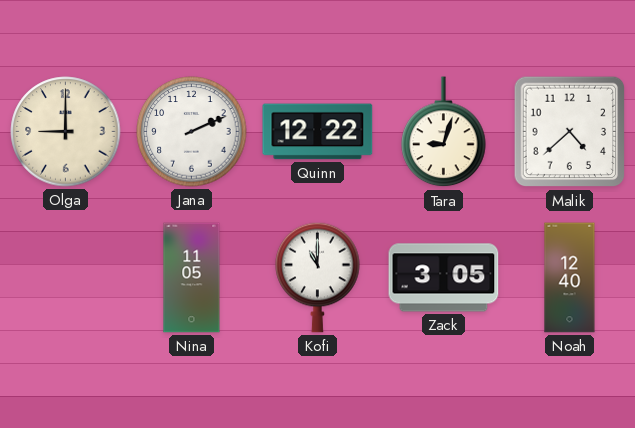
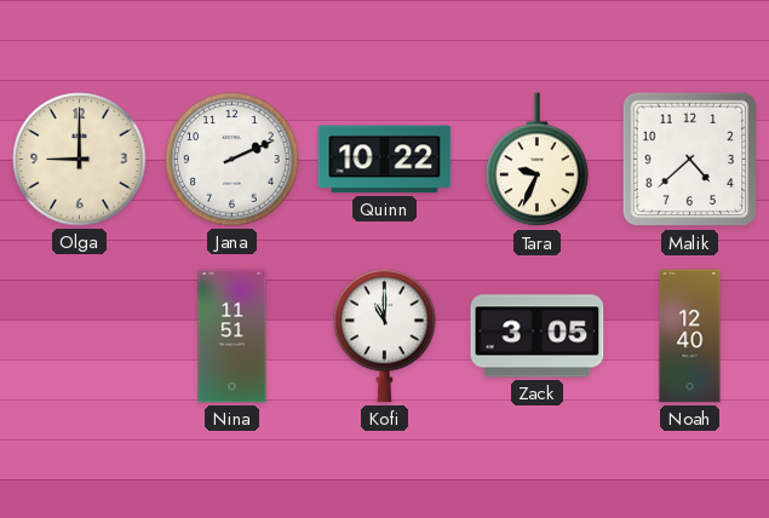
Quinn: 12:22 -> 10:22
Tara: 9:03 -> 9:34
Nina: 11:05 -> 11:51
